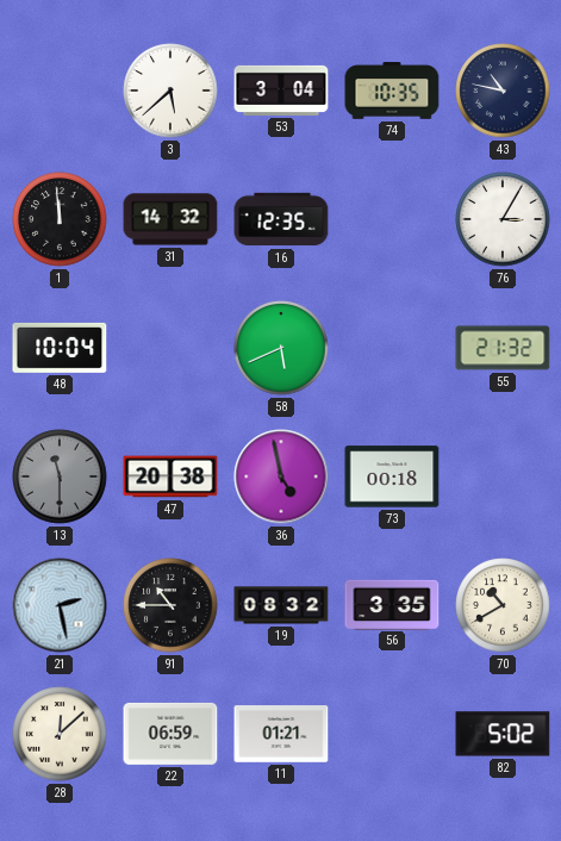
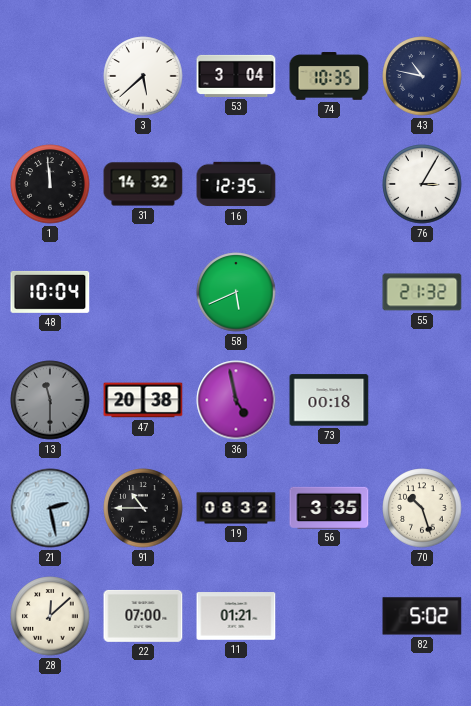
70: 10:40 -> 10:27
22: 06:59 -> 07:00
